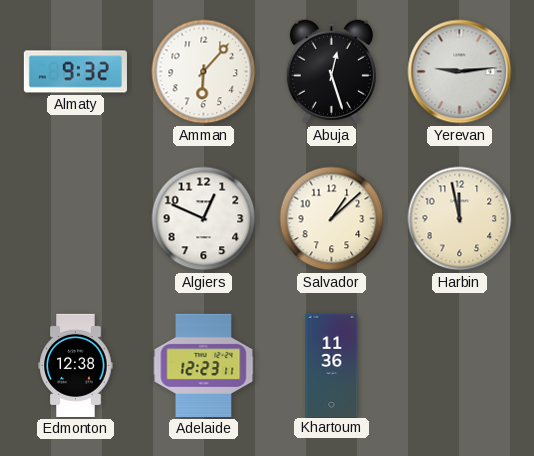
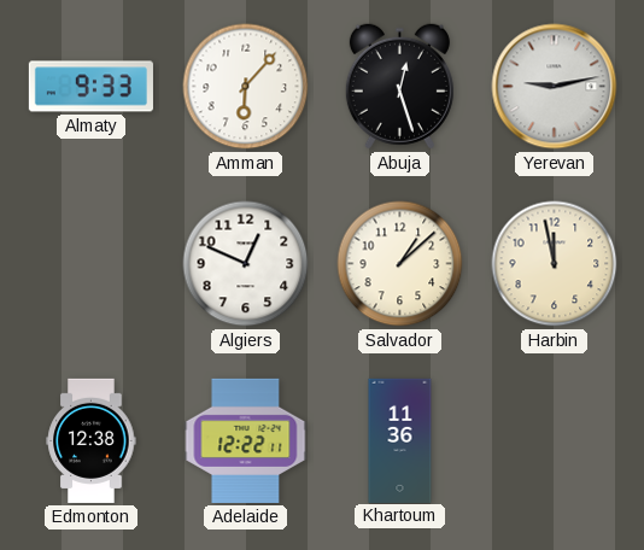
Almaty: 9:32 -> 9:33
Yerevan: 9:14 -> 9:13
Adelaide: 12:23 -> 12:22
